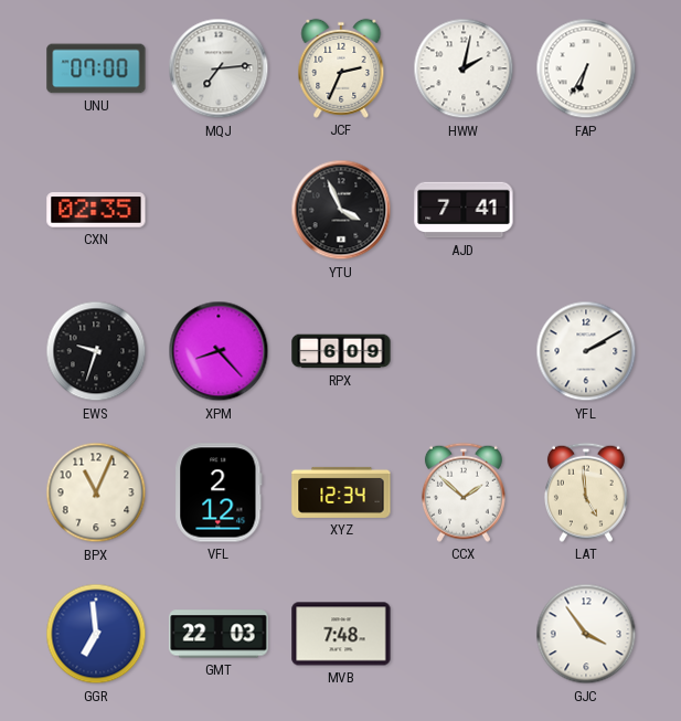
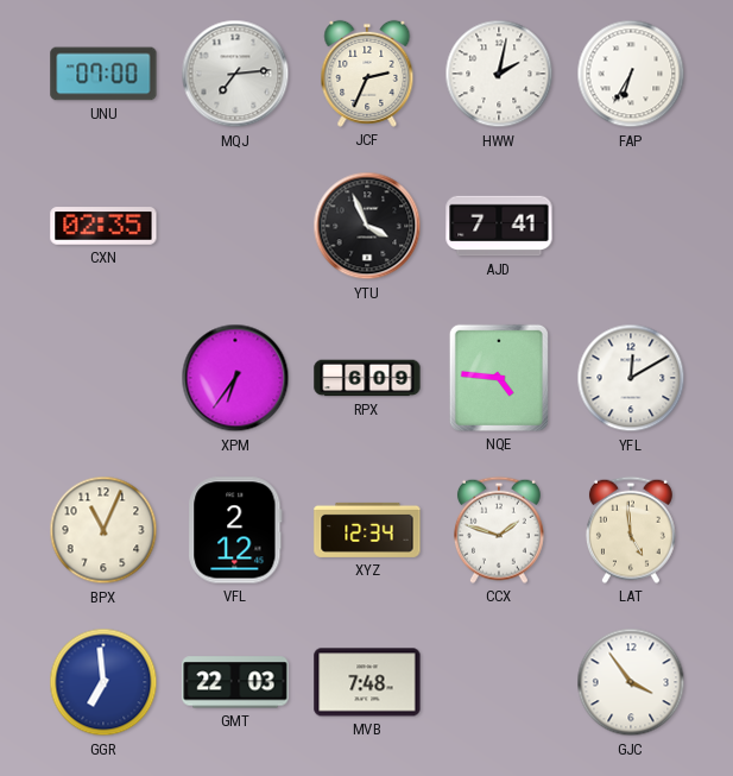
EWS: 9:33 -> none
XPM: 8:23 -> 6:36
NQE: none -> 4:46
YFL: 2:10 -> 12:10
CCX: 1:52 -> 1:48
